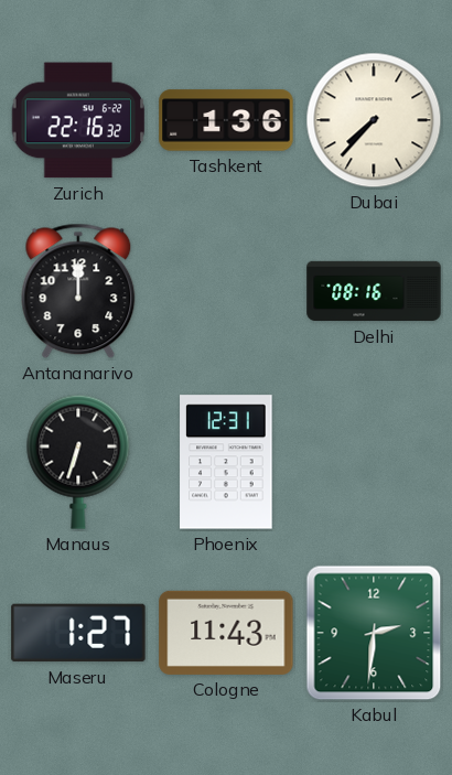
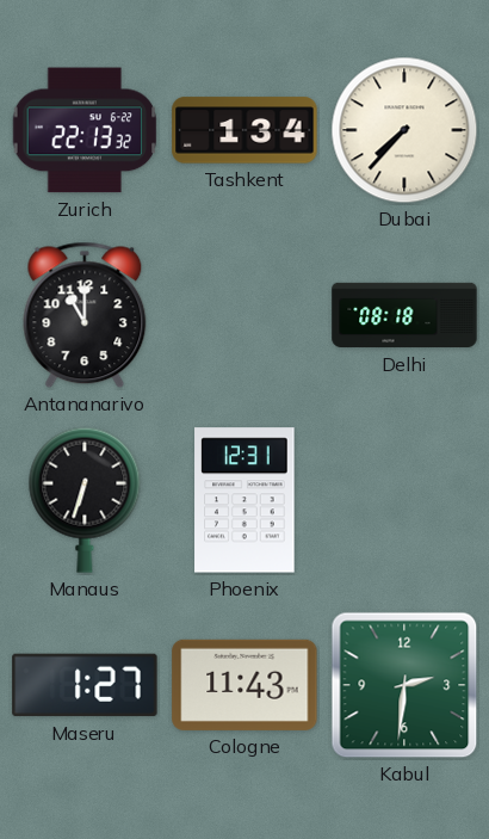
Zurich: 22:16 -> 22:13
Tashkent: 1:36 -> 1:34
Antananarivo: 12:00 -> 11:00
Delhi: 08:16 -> 08:18
